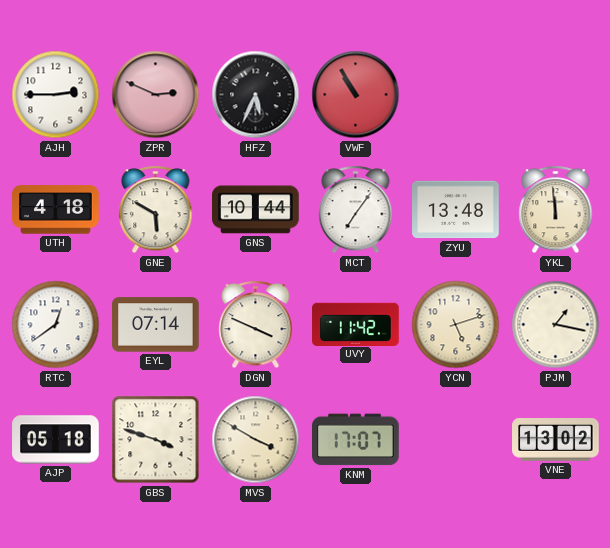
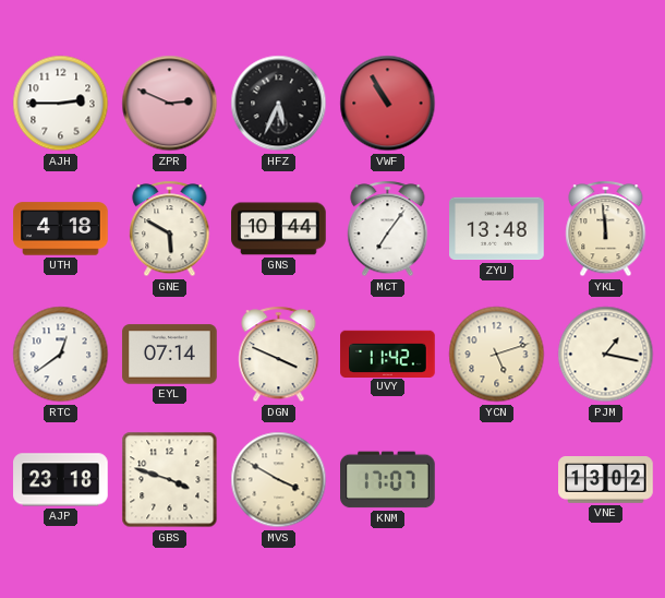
AJP: 05:18 -> 23:18
